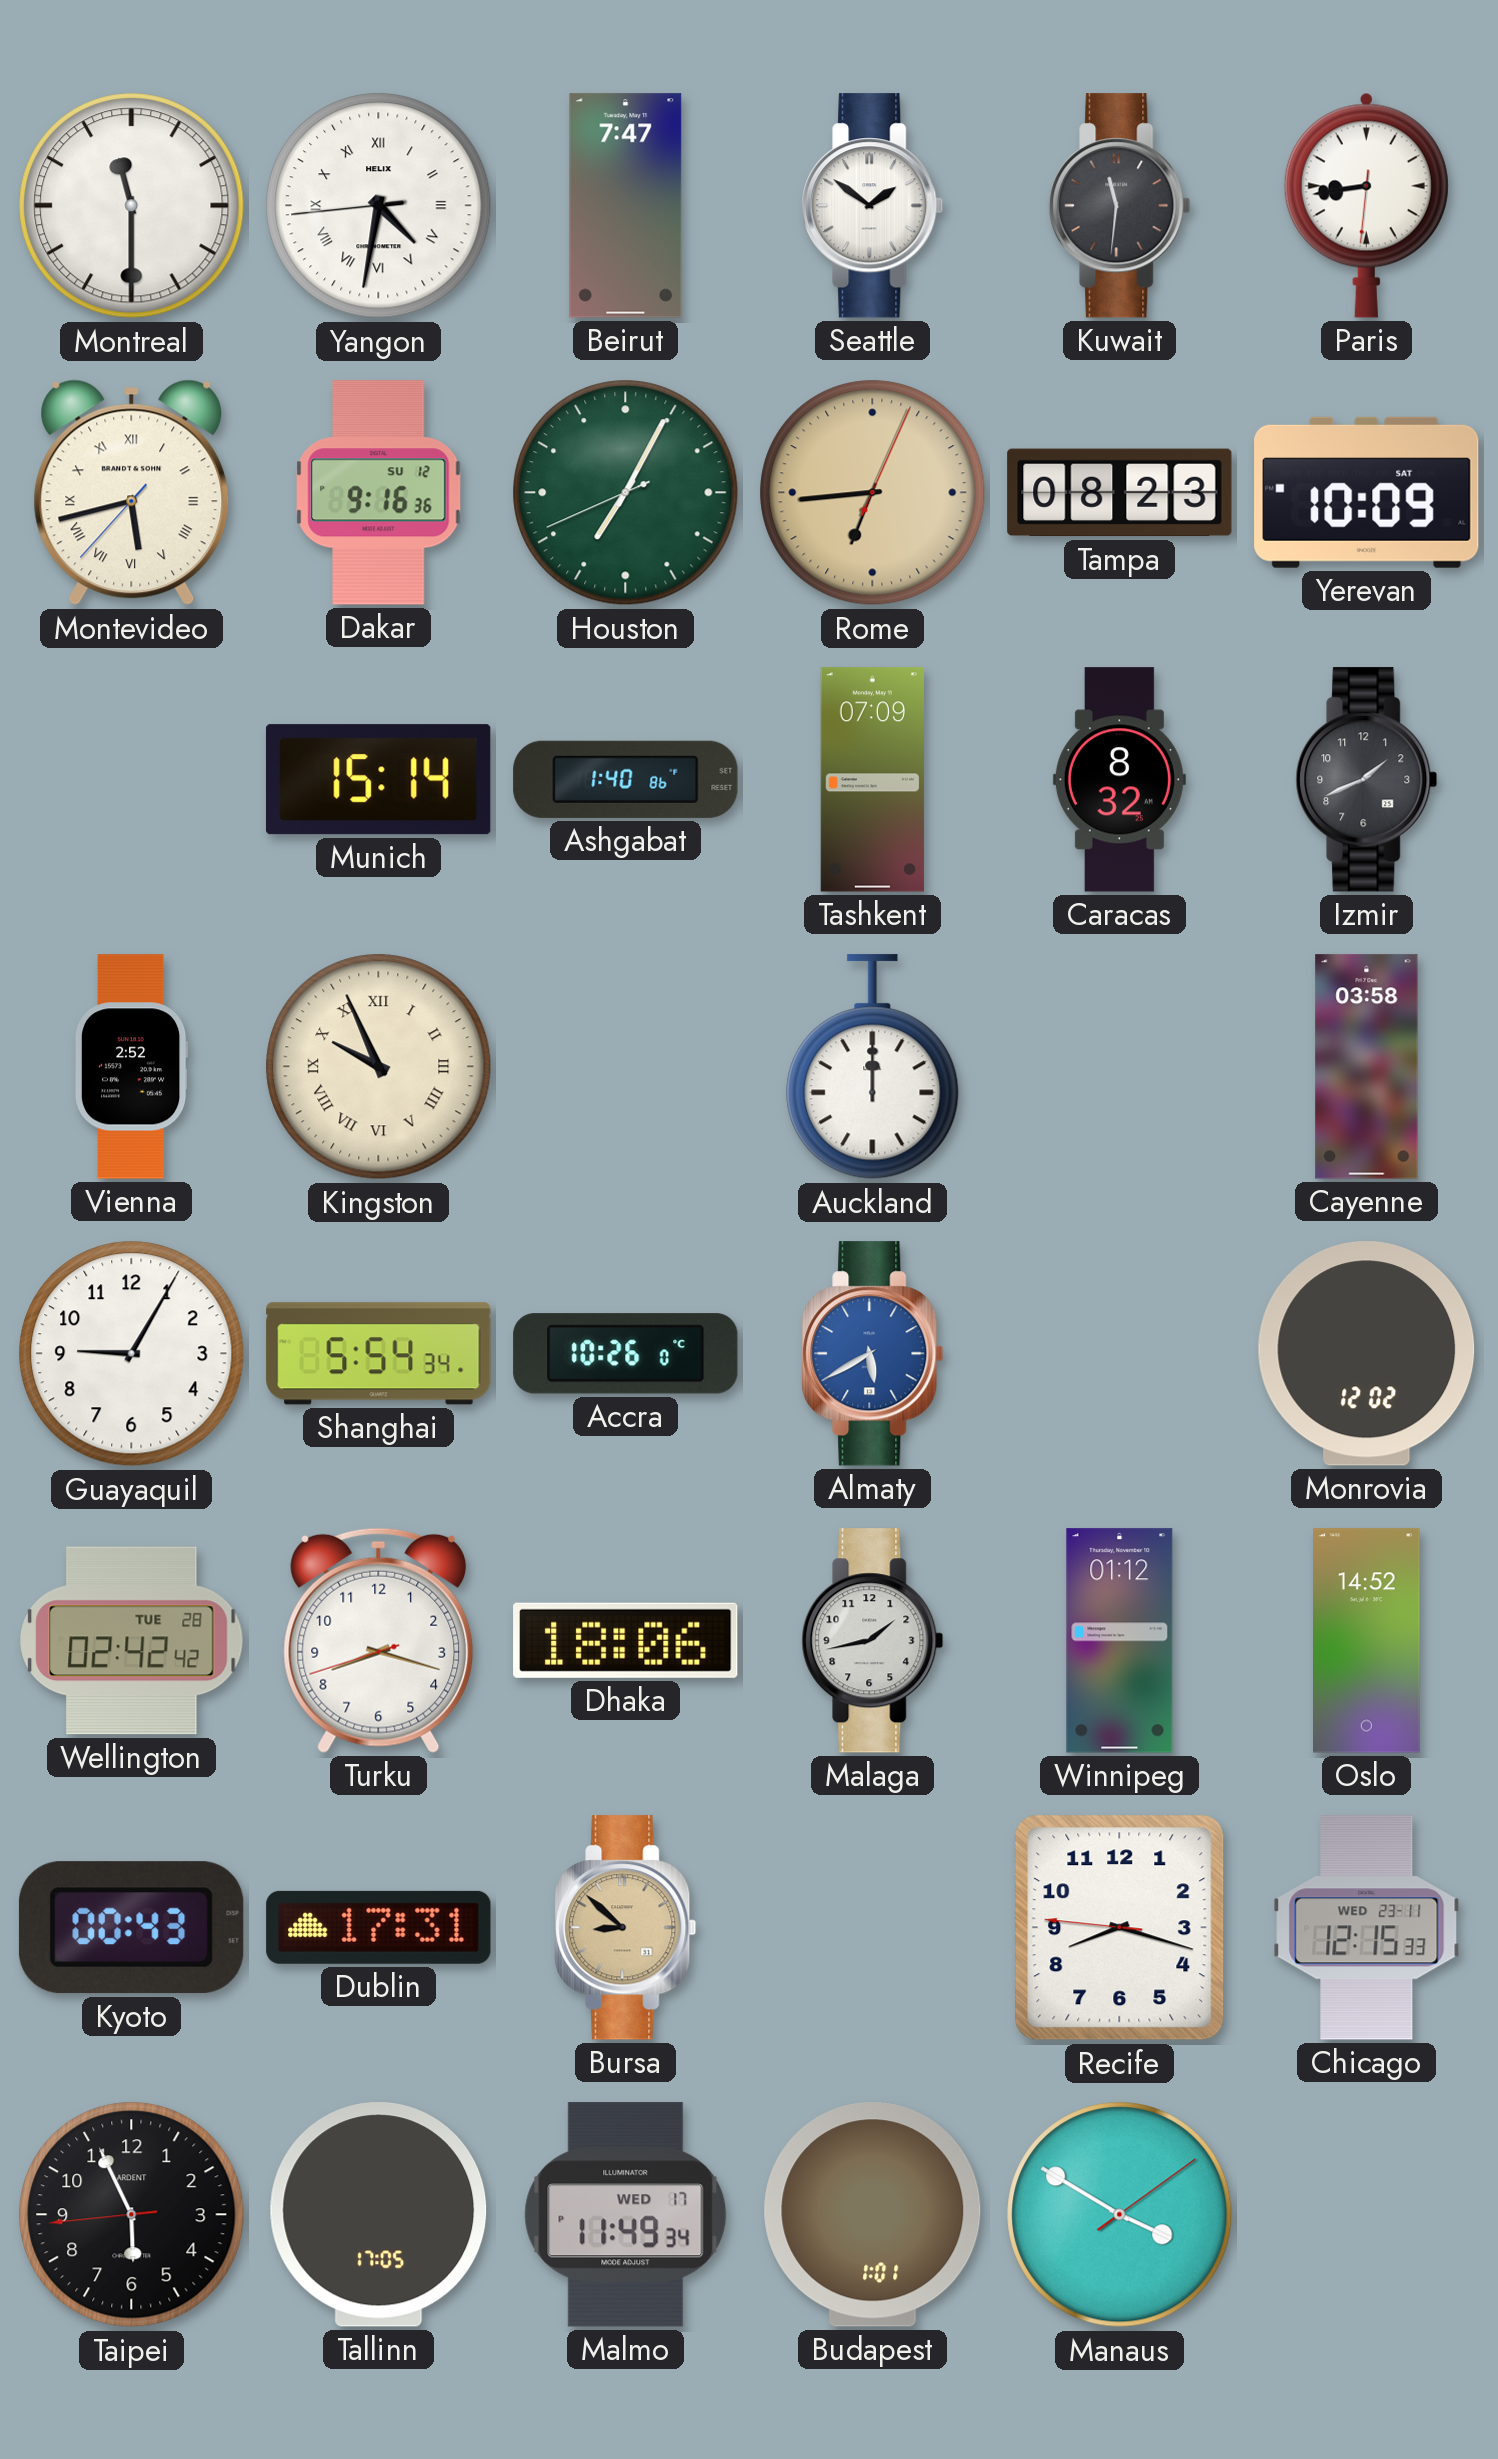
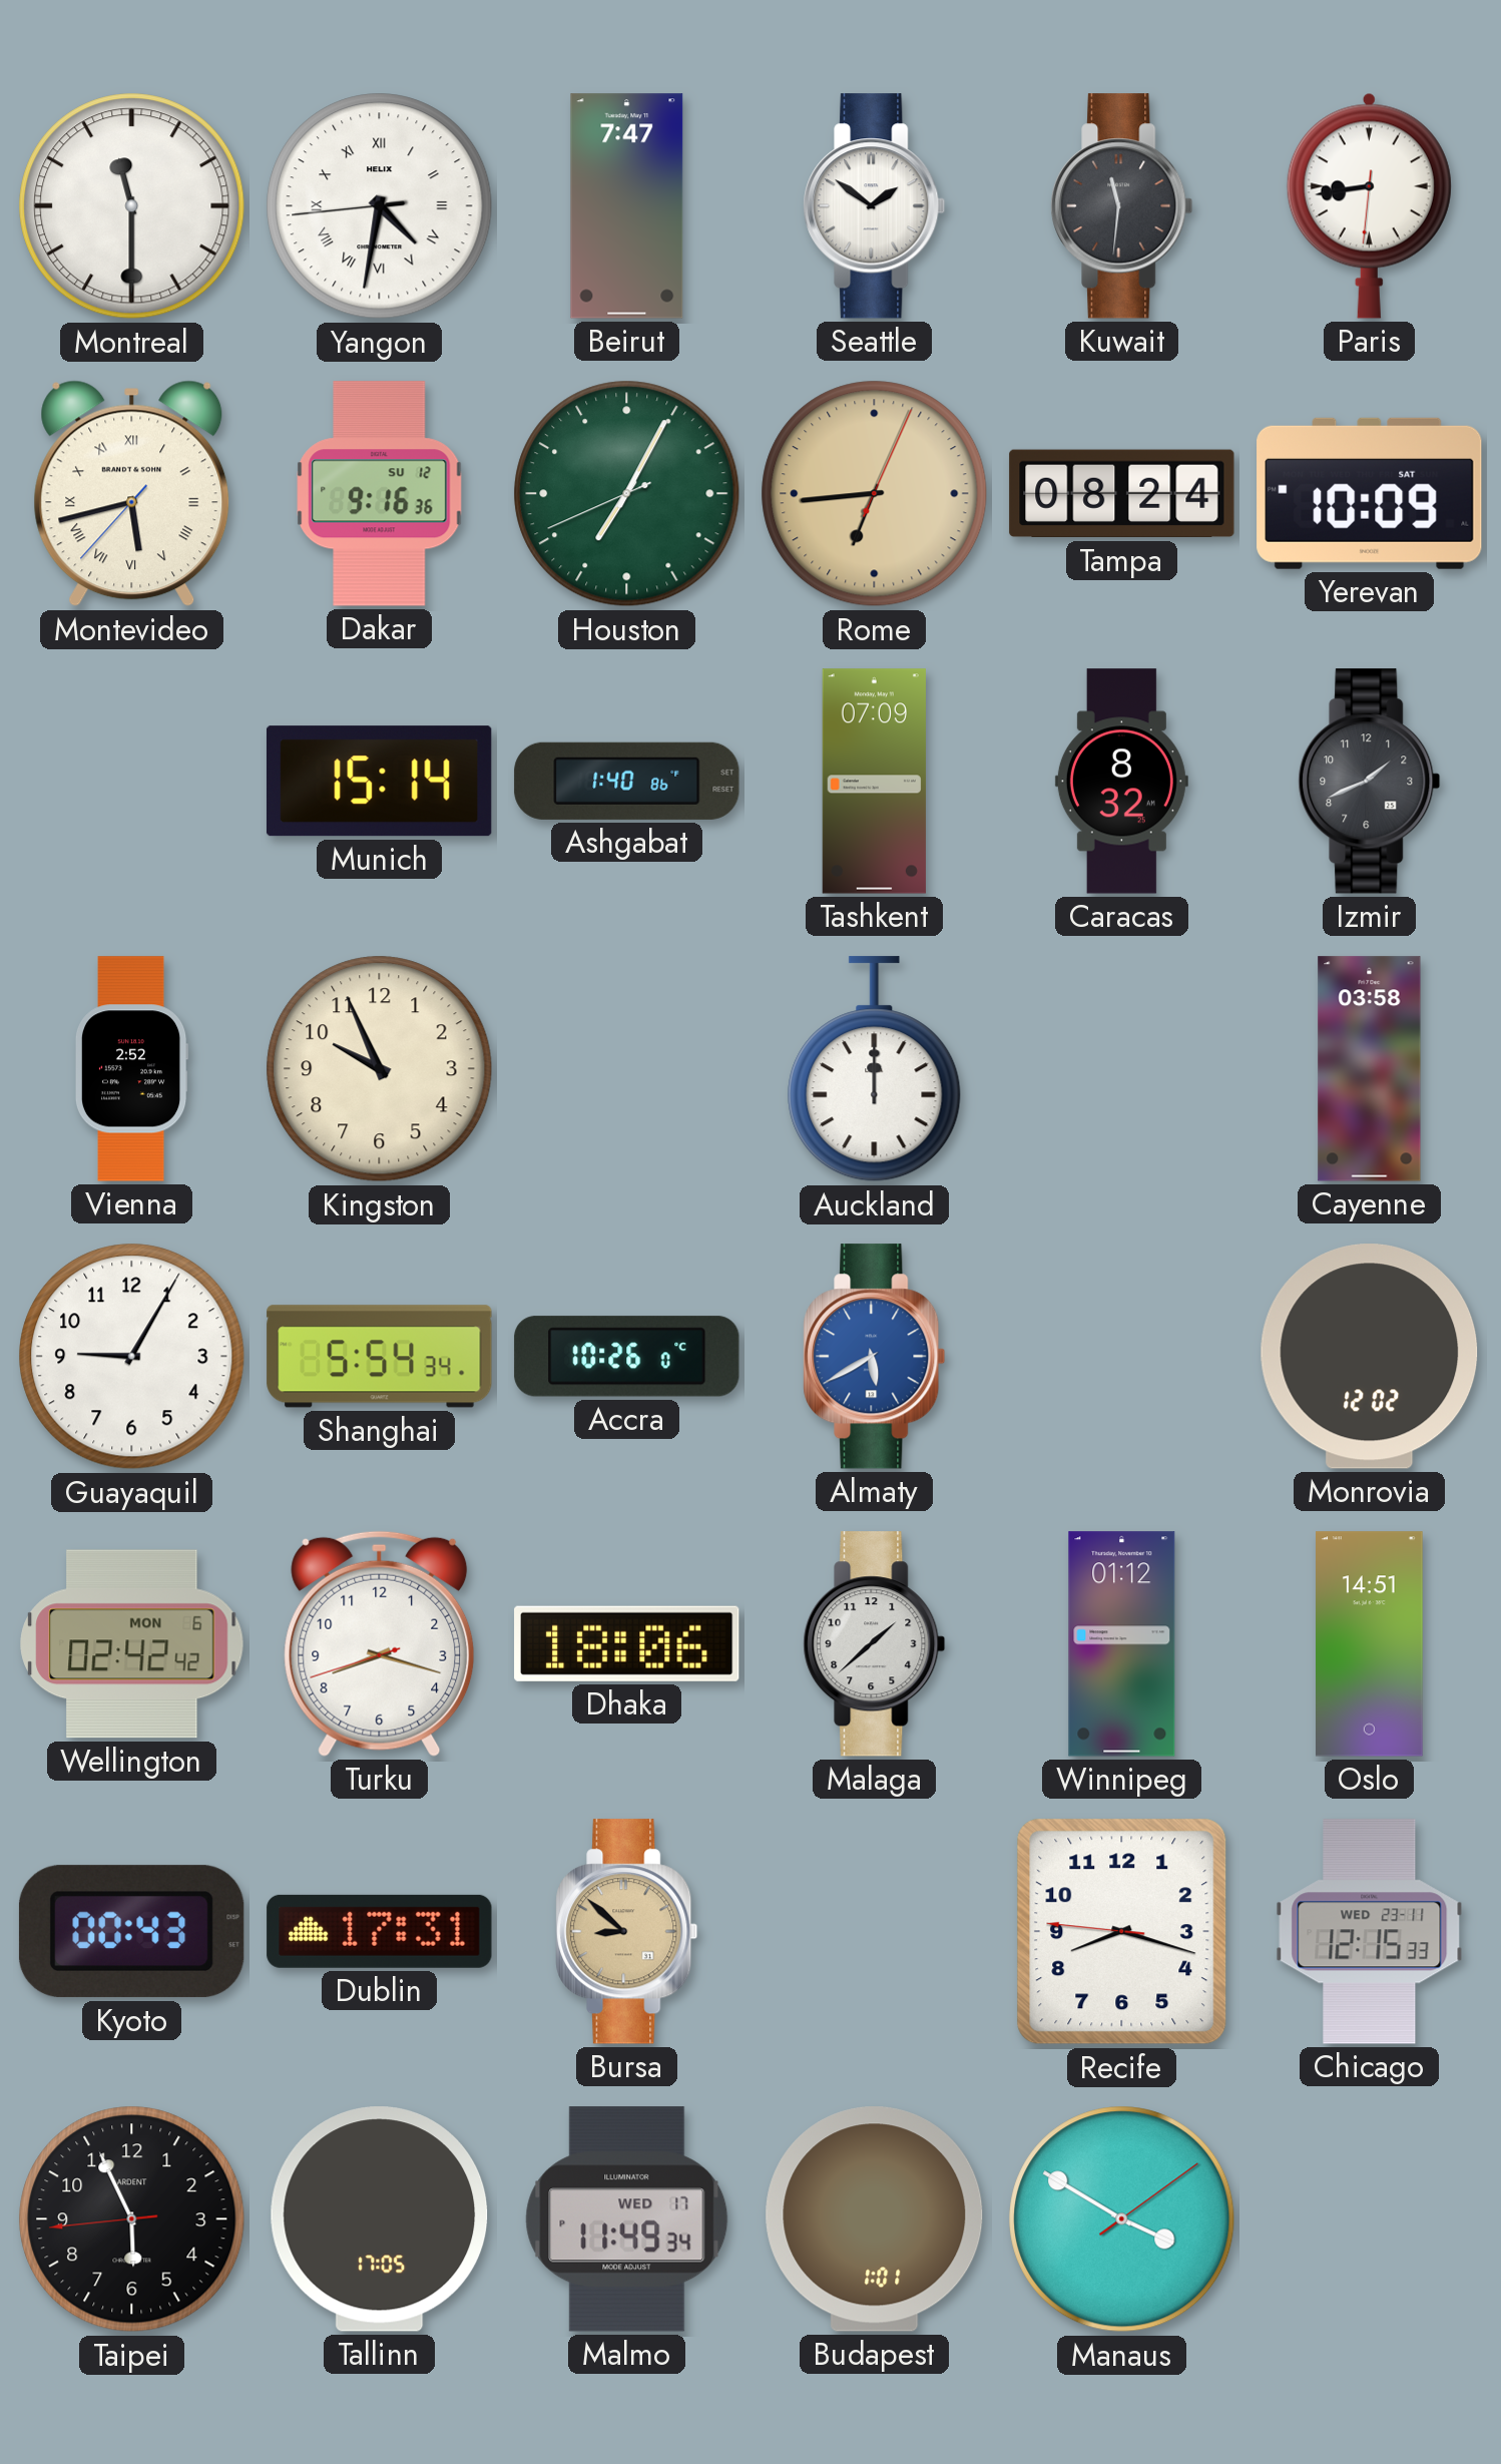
Tampa: 08:23 -> 08:24
Kingston numerals: Roman -> Arabic
Wellington date: TUE 28 -> MON 6
Malaga: 1:43 -> 1:38
Oslo: 14:52 -> 14:51
